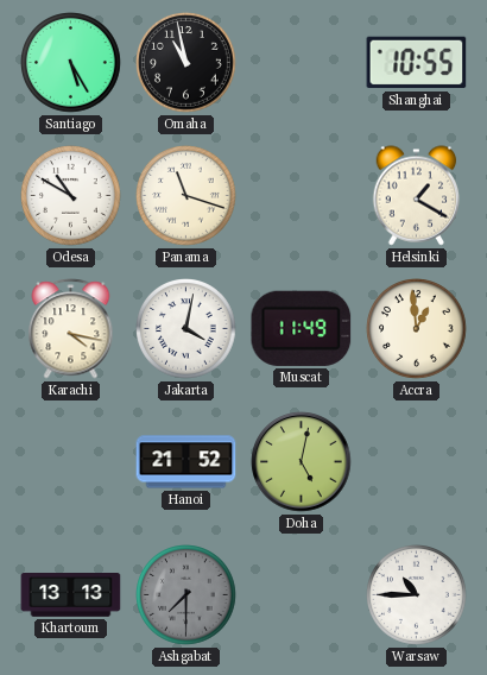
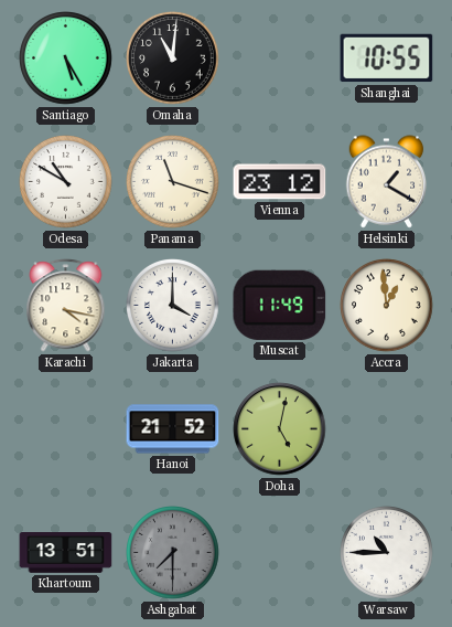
Omaha: 10:58 -> 11:01
Vienna: none -> 23:12
Jakarta: 4:02 -> 4:00
Khartoum: 13:13 -> 13:51
